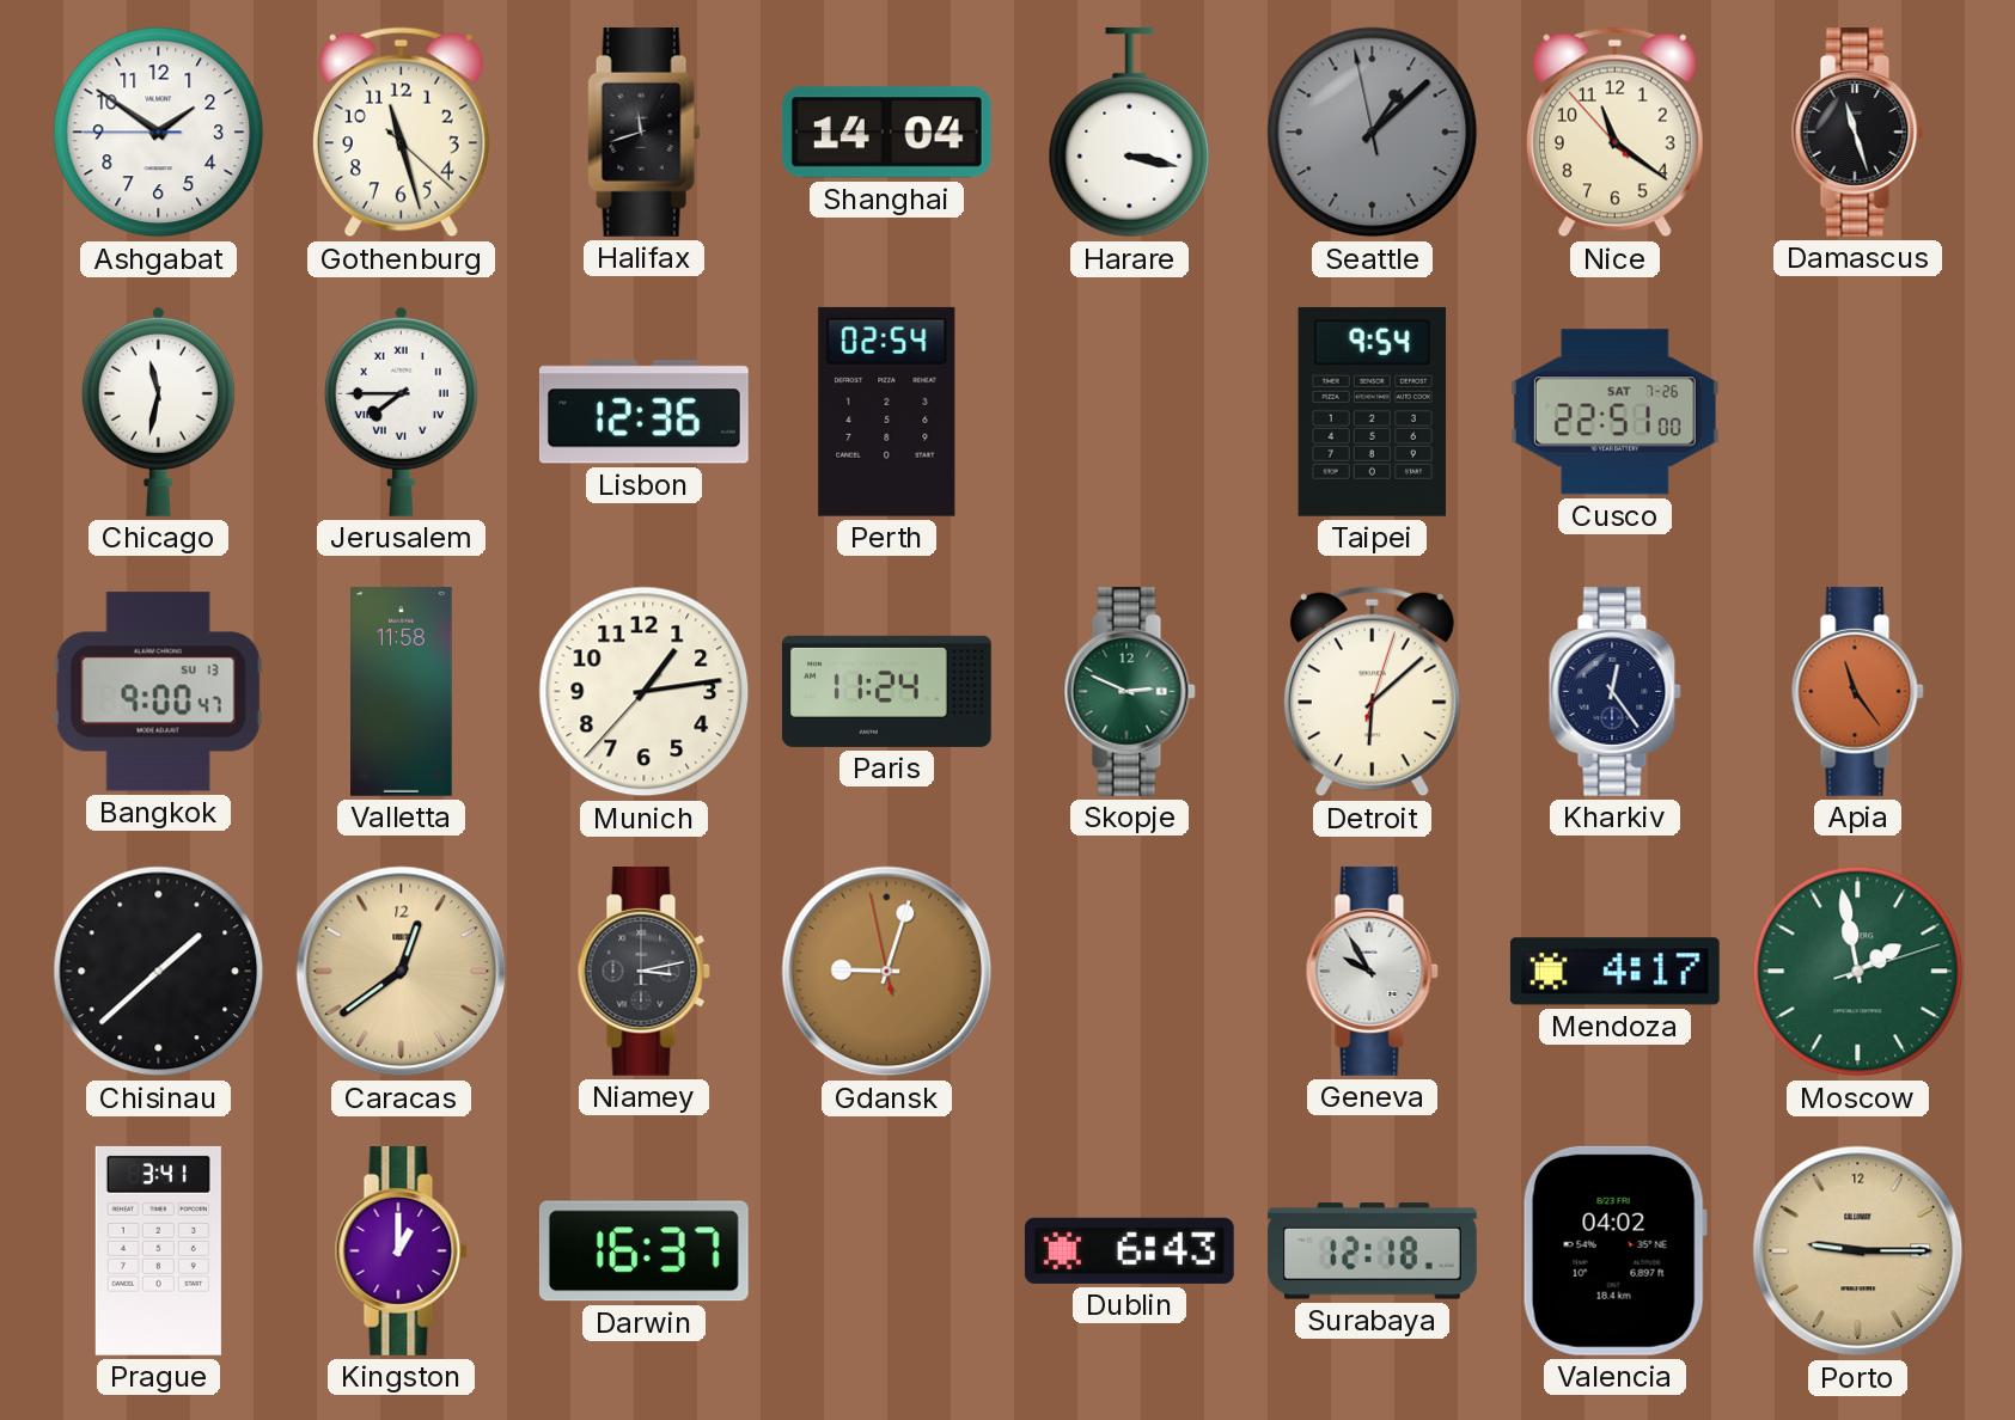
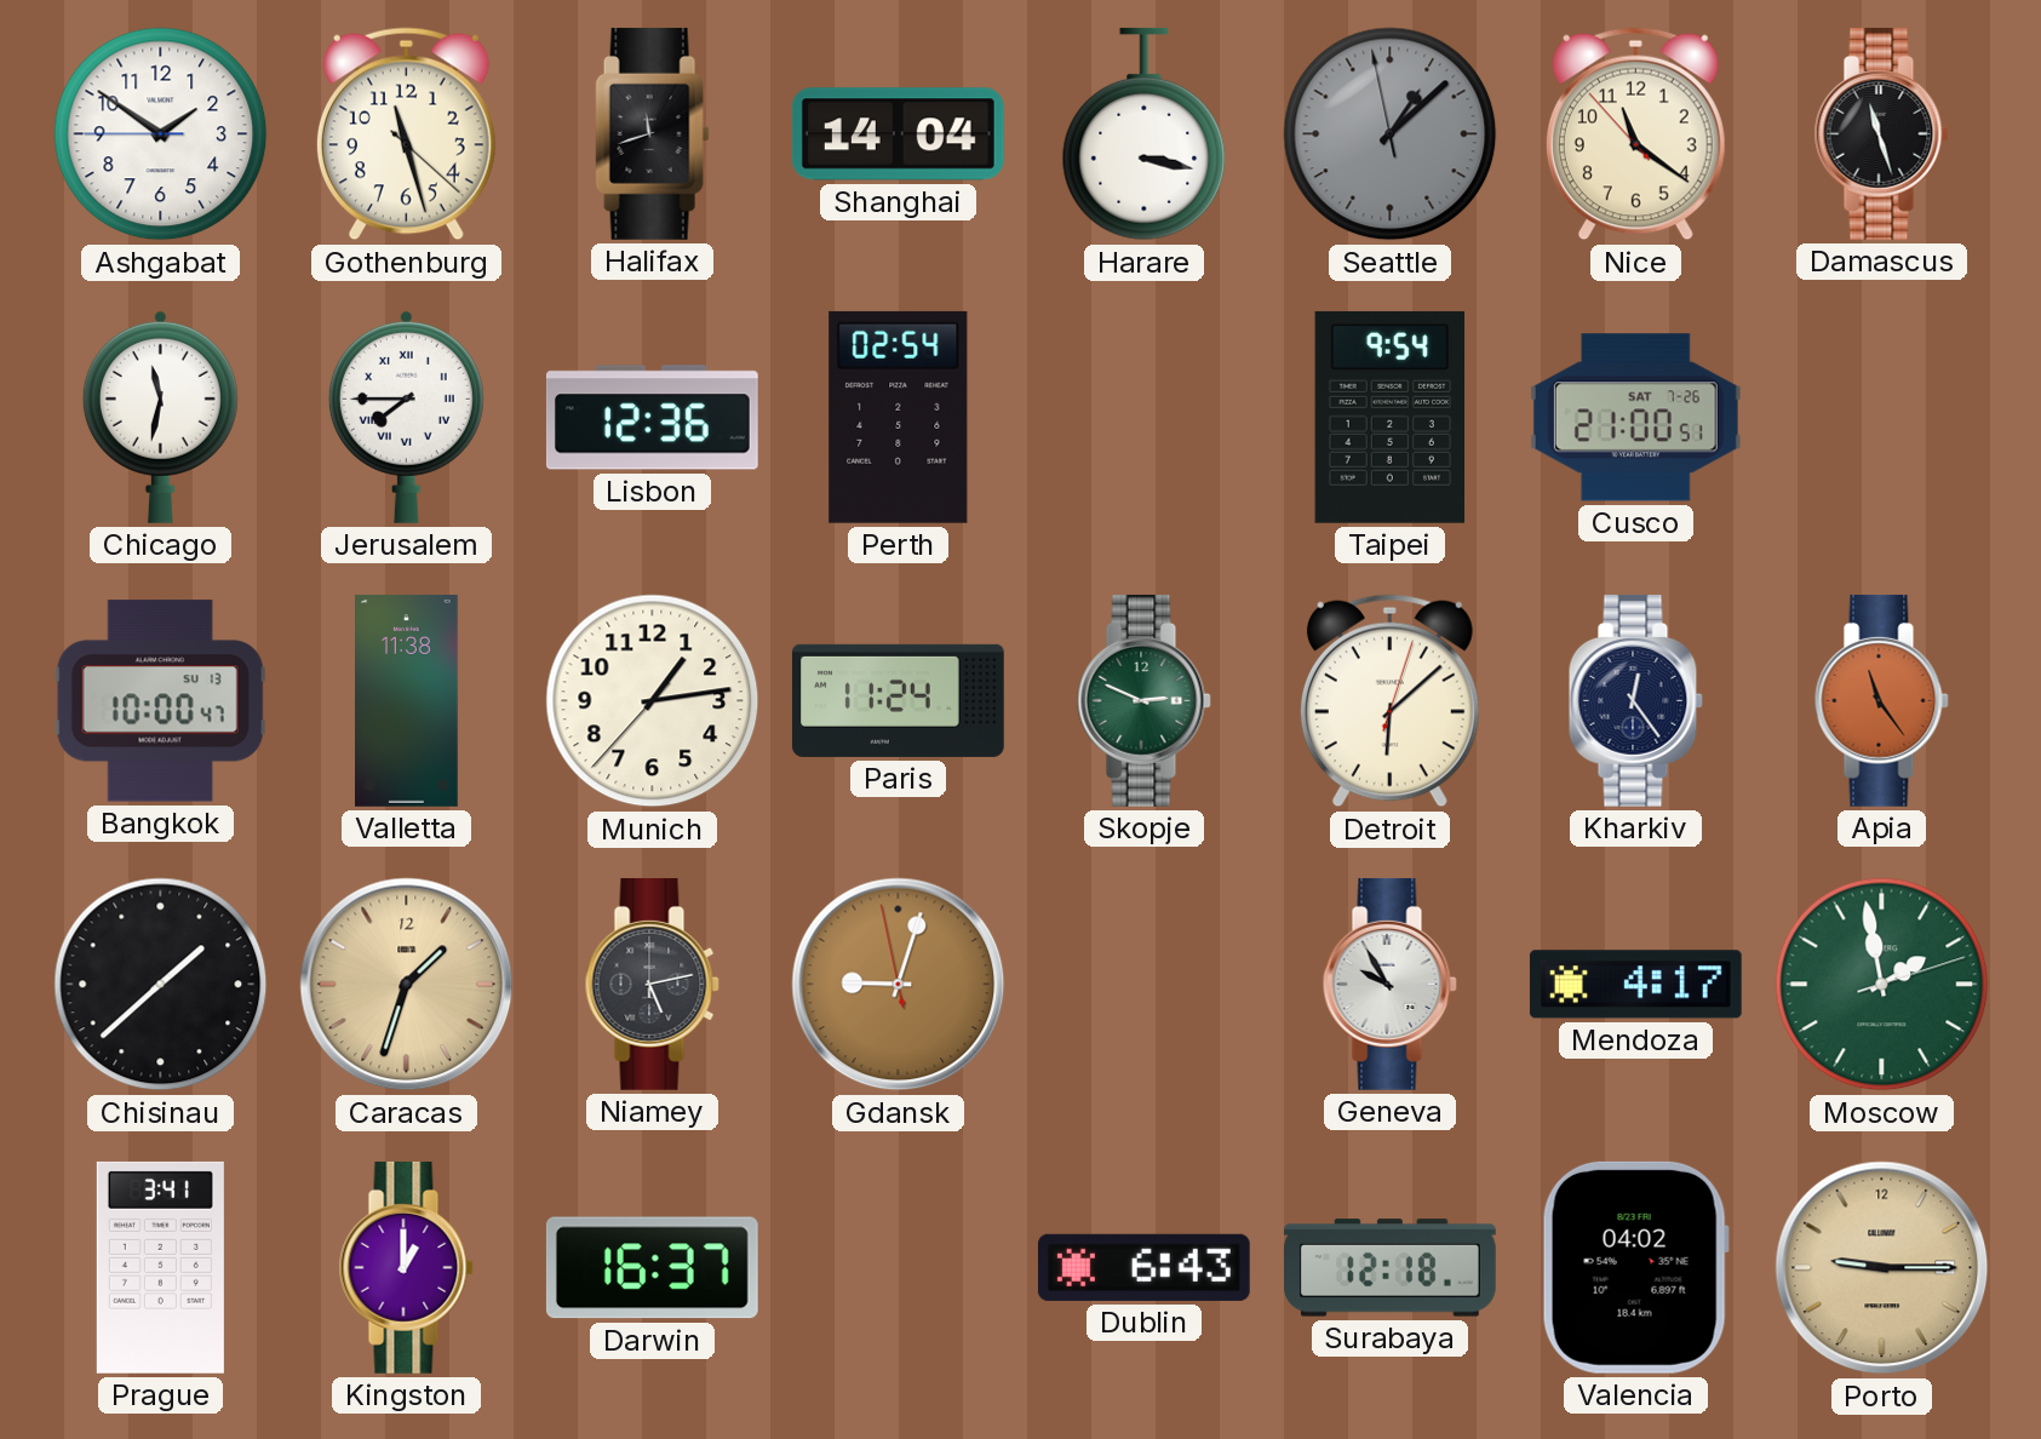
Cusco: 22:51 -> 21:00
Bangkok: 9:00 -> 10:00
Valletta: 11:58 -> 11:38
Caracas: 12:39 -> 1:33
Niamey: 3:13 -> 5:13
